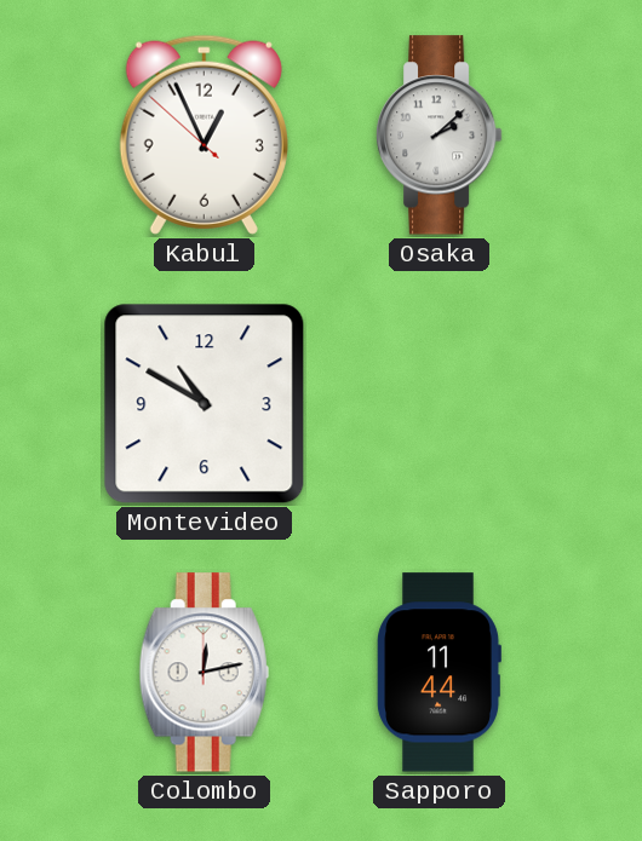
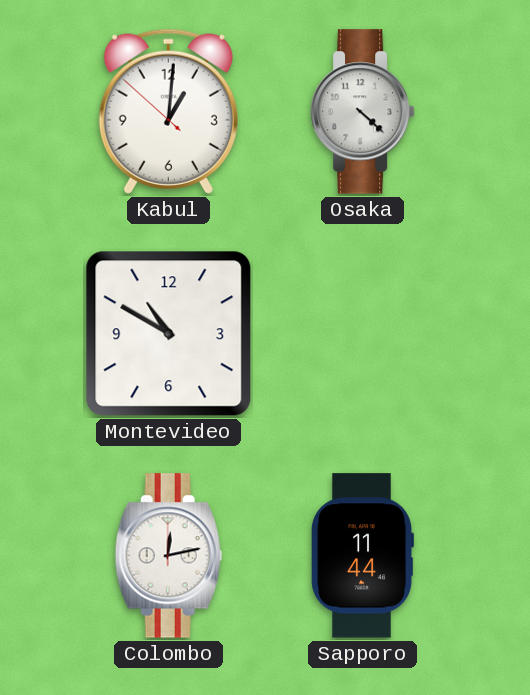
Kabul: 12:55 -> 1:00
Osaka: 2:08 -> 4:22
